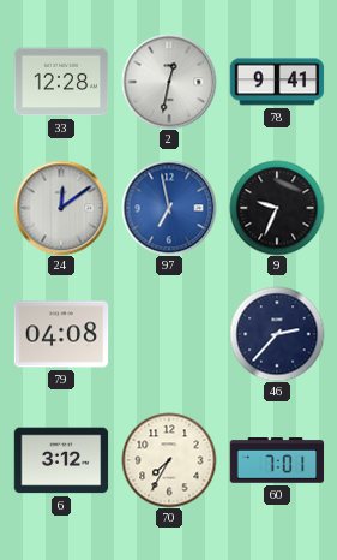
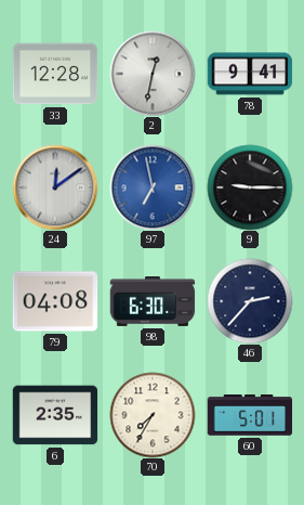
9: 9:34 -> 9:15
98: none -> 6:30
6: 3:12 -> 2:35
60: 7:01 -> 5:01
